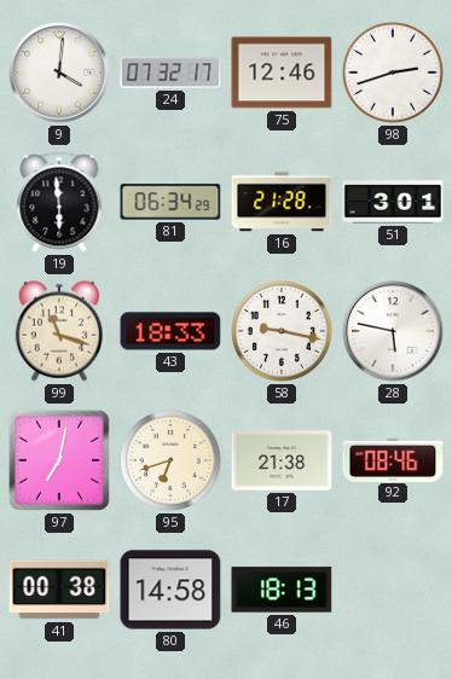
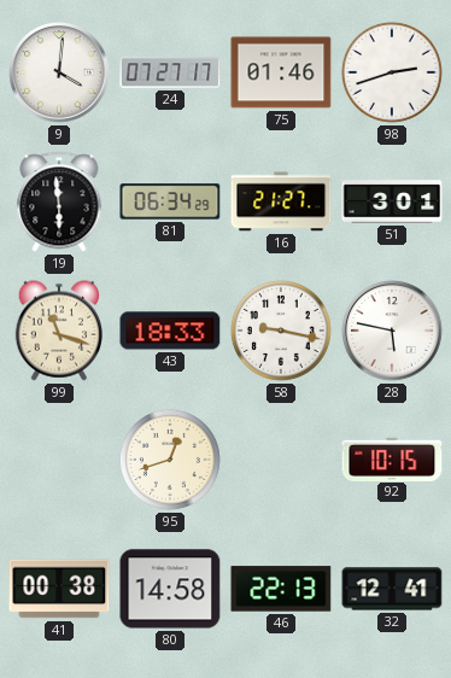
24: 07:32 -> 07:27
75: 12:46 -> 01:46
16: 21:28 -> 21:27
97: 7:02 -> none
95: 6:42 -> 12:42
17: 21:38 -> none
92: 08:46 -> 10:15
46: 18:13 -> 22:13
32: none -> 12:41
